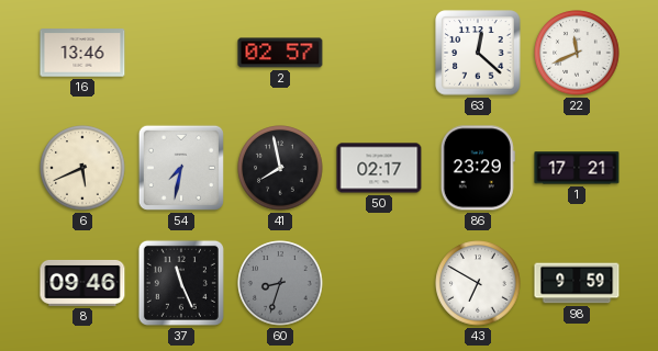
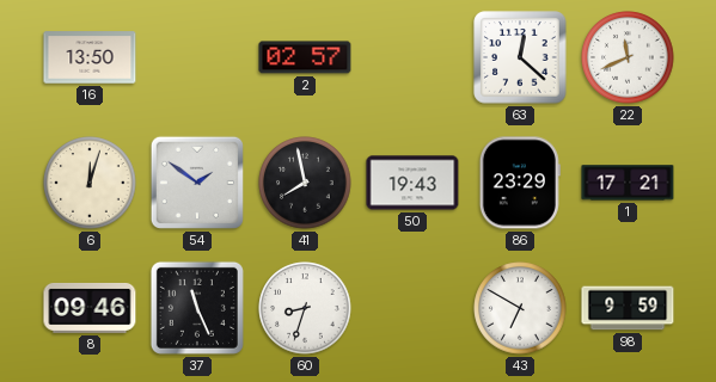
16: 13:46 -> 13:50
6: 5:41 -> 12:03
54: 7:32 -> 1:51
50: 02:17 -> 19:43
60 dial: grey -> white
